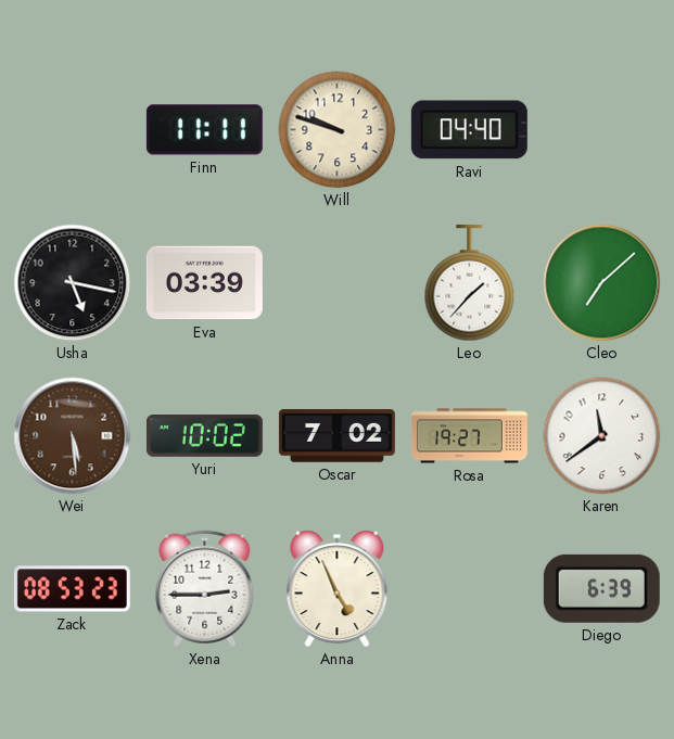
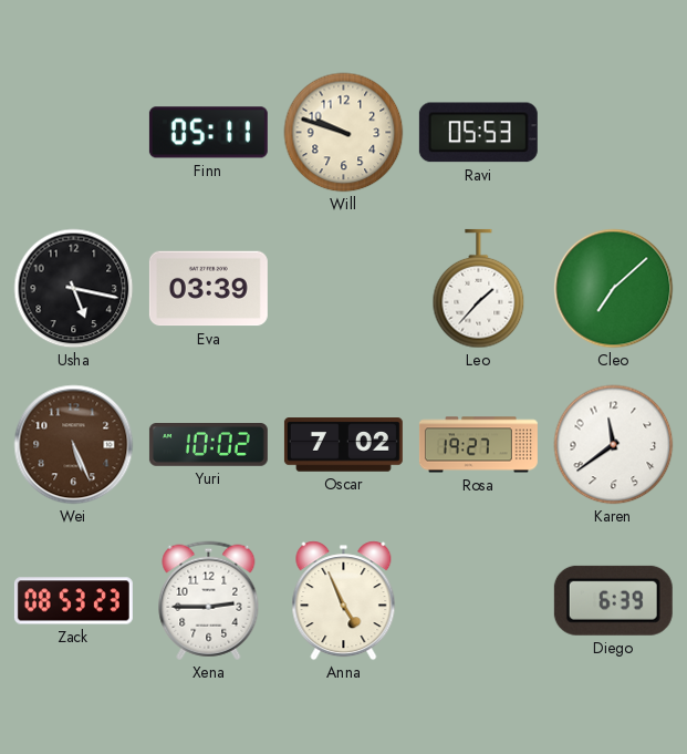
Finn: 11:11 -> 05:11
Ravi: 04:40 -> 05:53
Wei: 5:29 -> 5:26
